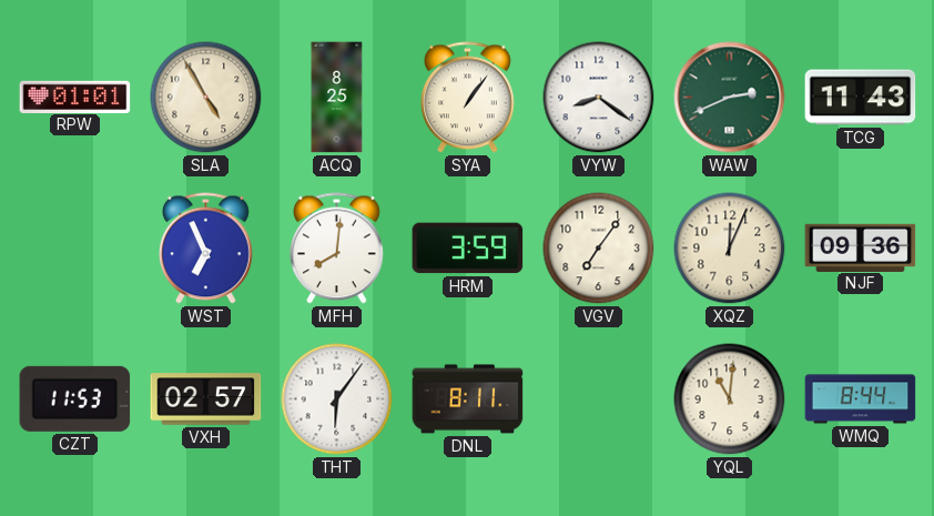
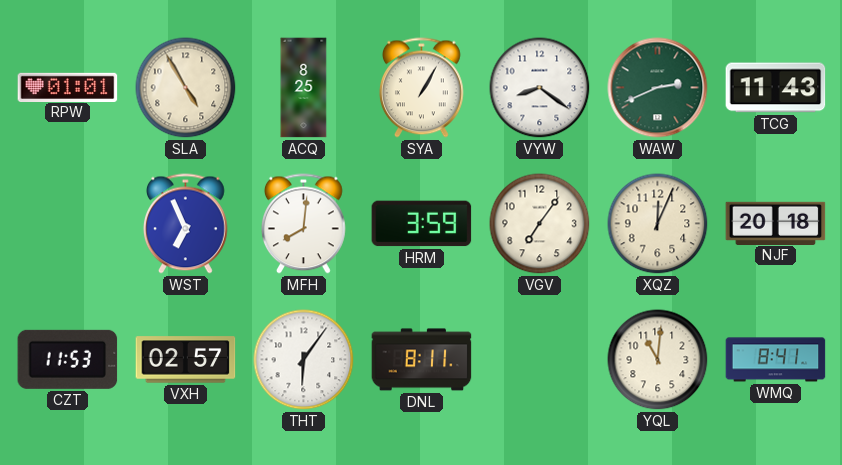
SYA: 1:06 -> 1:05
NJF: 09:36 -> 20:18
WMQ: 8:44 -> 8:41
